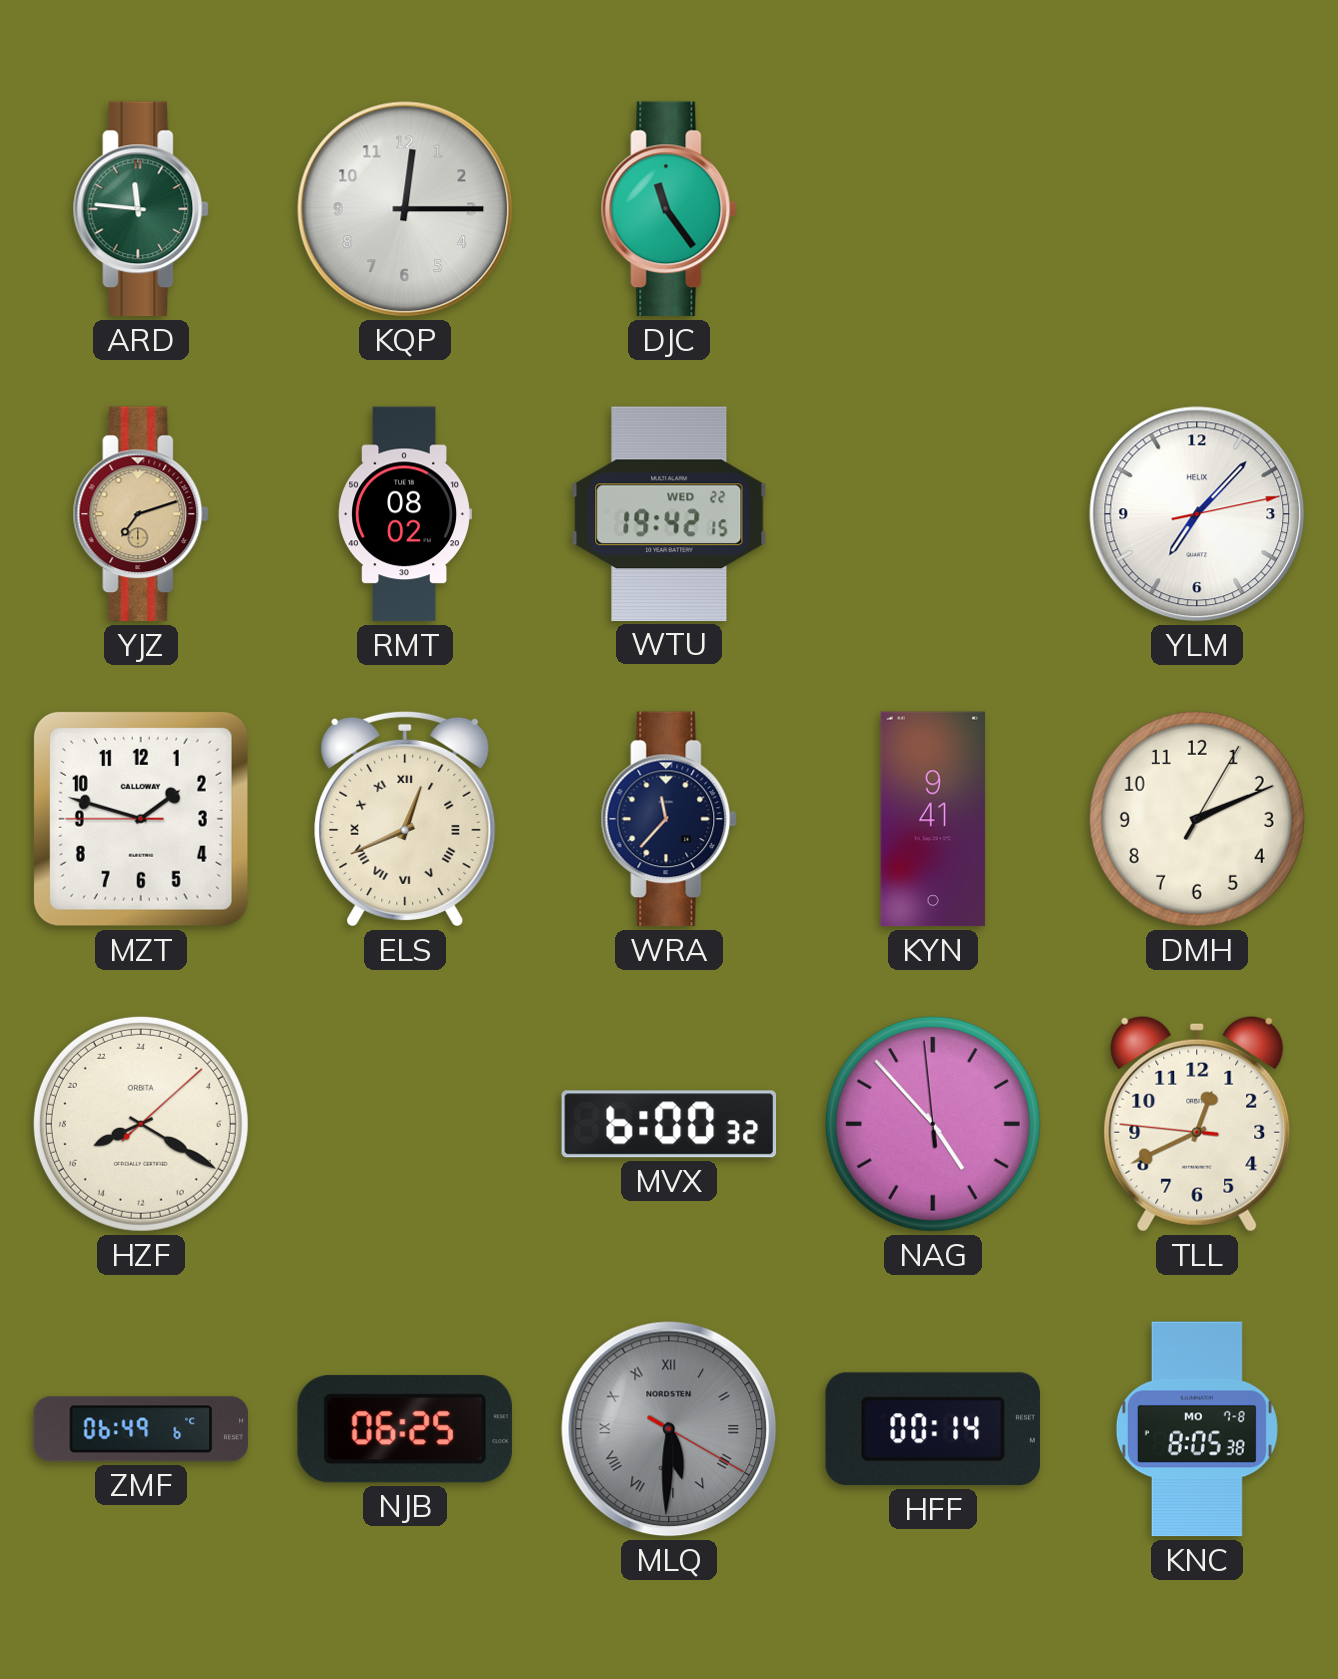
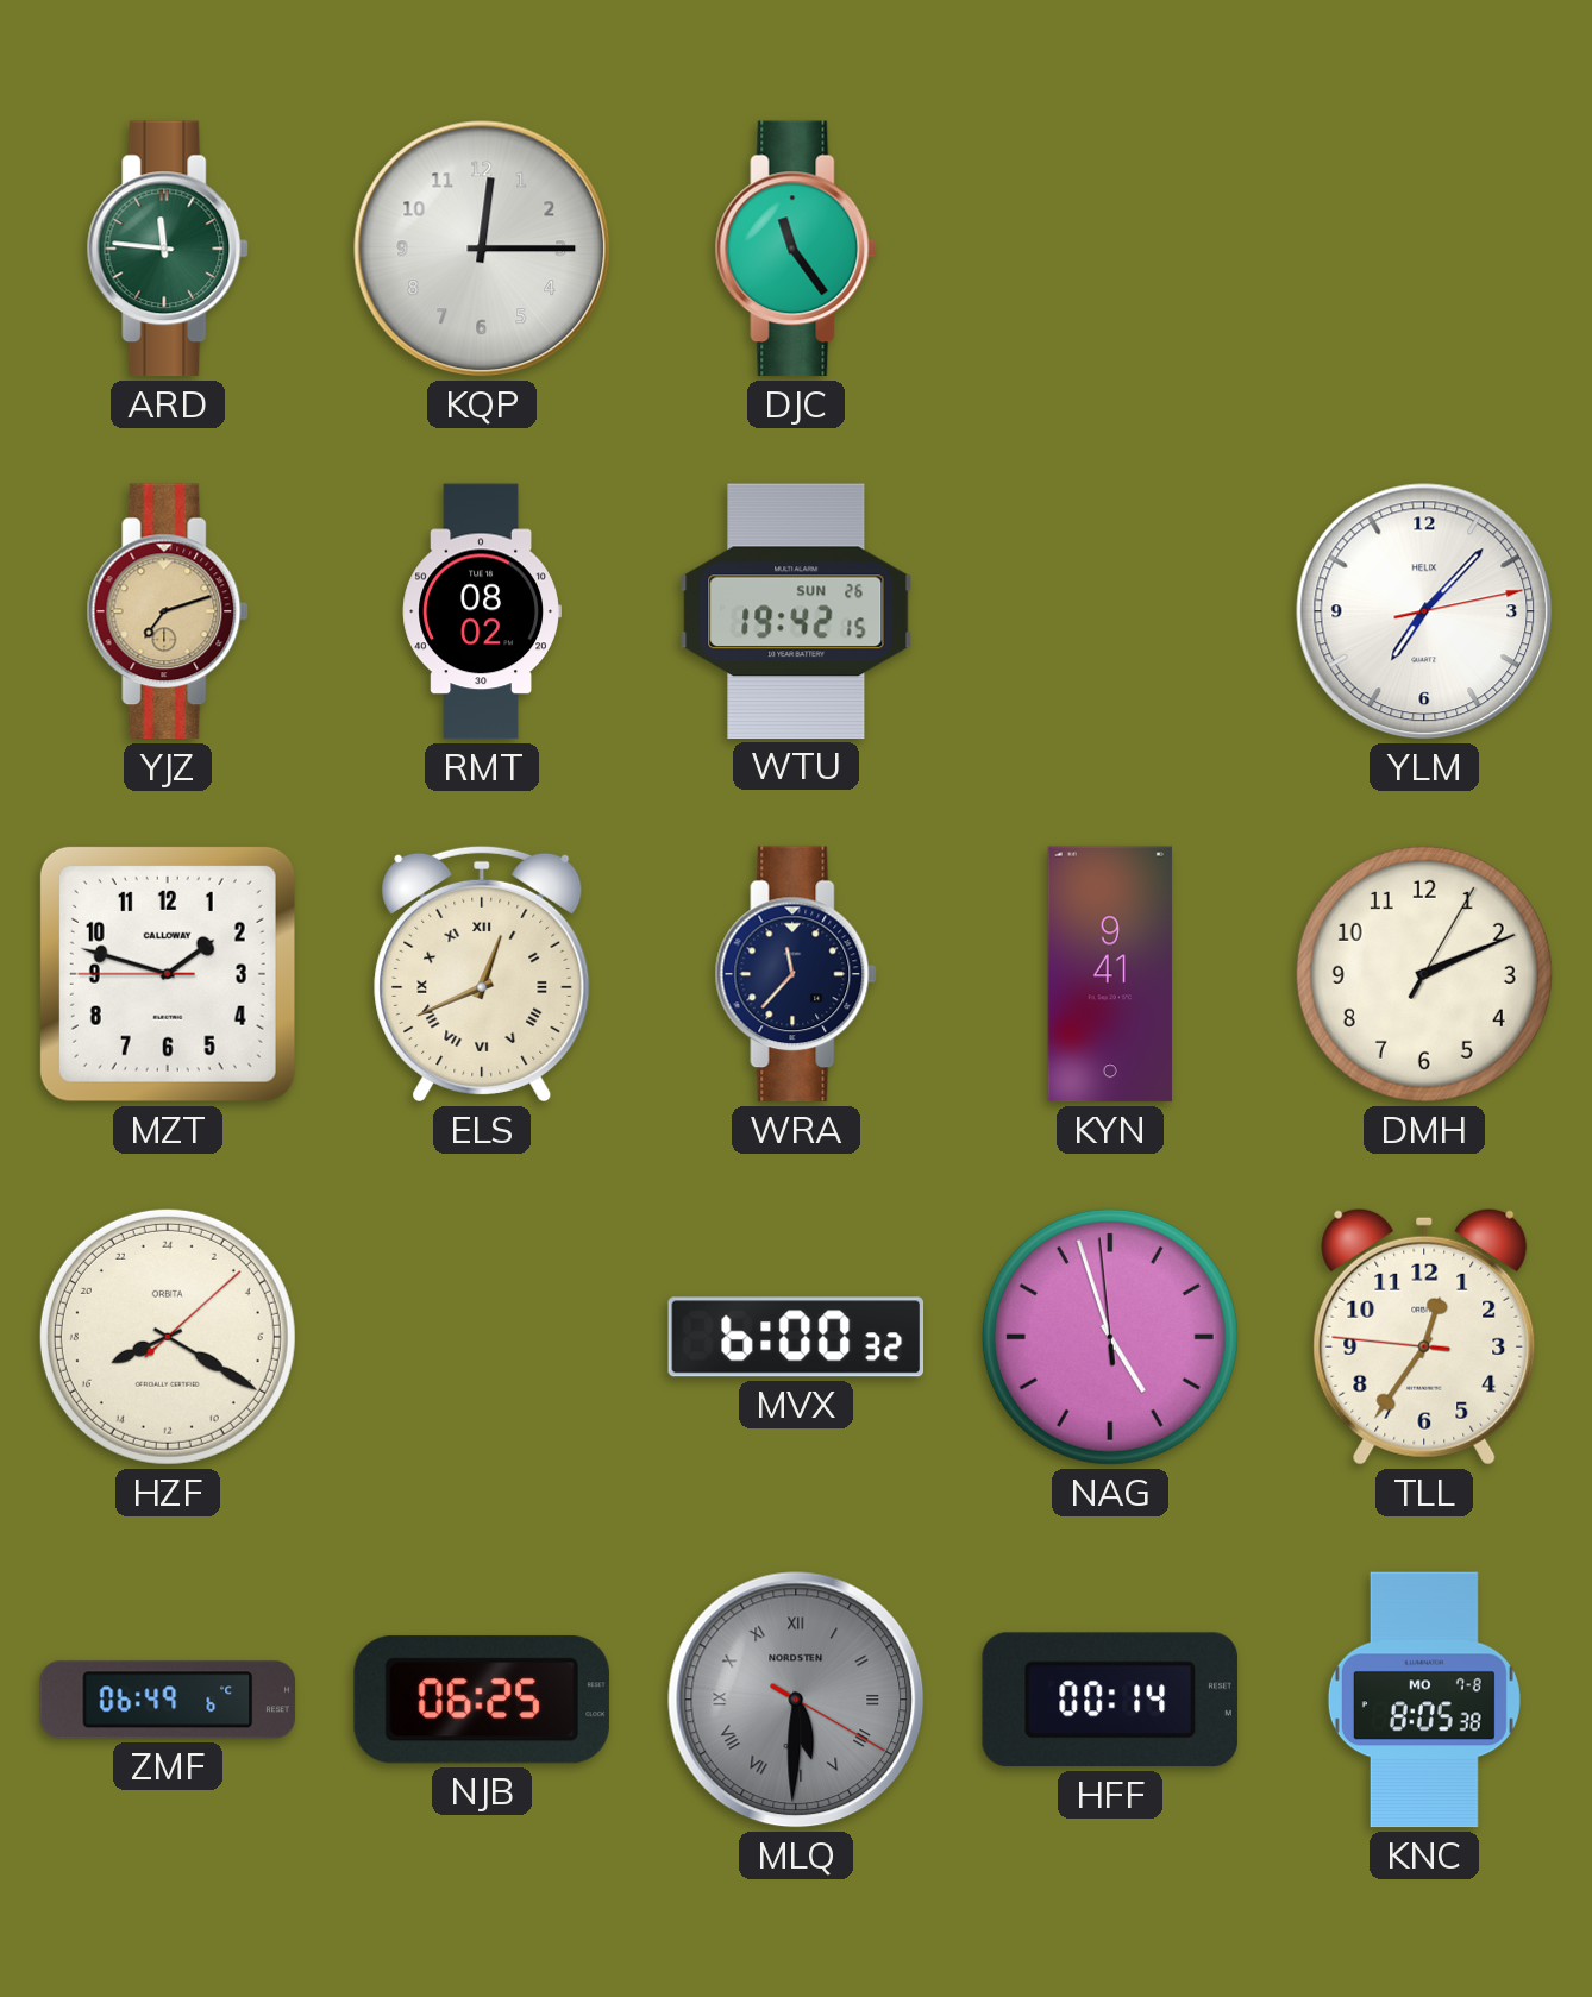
WTU date: WED 22 -> SUN 26
NAG: 4:52 -> 4:56
TLL: 12:40 -> 12:35
